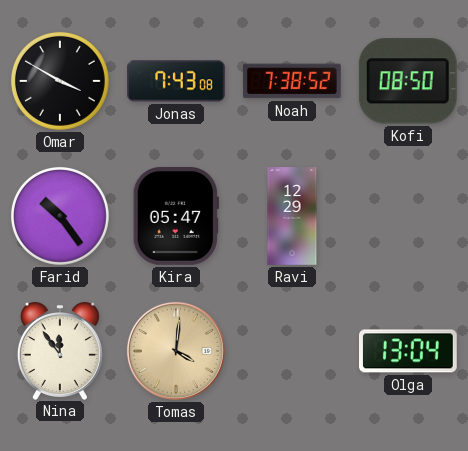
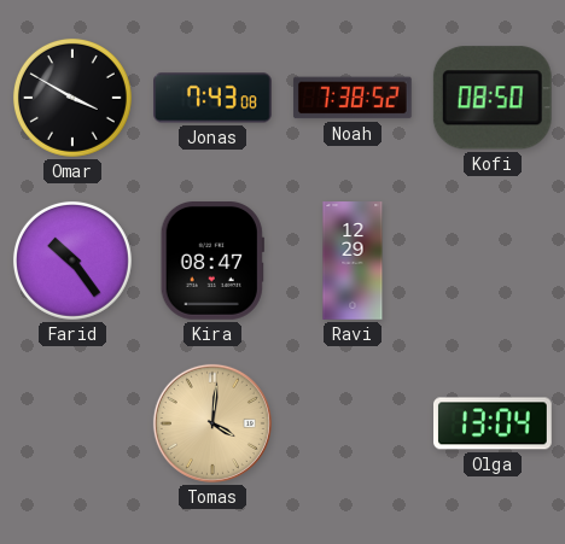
Kira: 05:47 -> 08:47
Nina: 11:54 -> none
